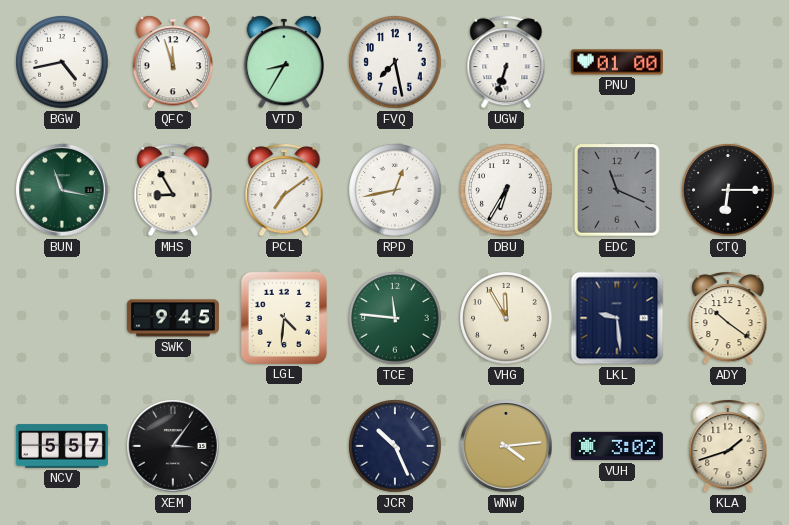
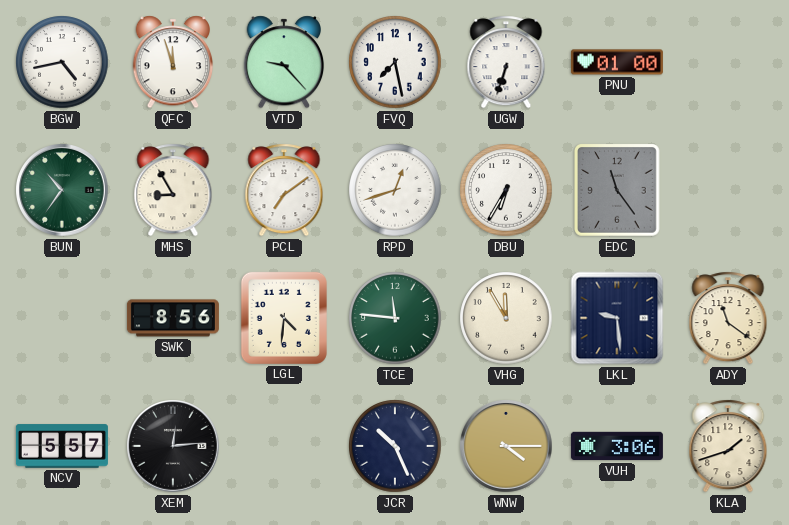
VTD: 8:35 -> 9:23
BUN: 11:17 -> 10:36
RPD: 12:43 -> 12:42
EDC: 11:19 -> 11:24
CTQ: 6:15 -> none
SWK: 9:45 -> 8:56
ADY: 10:21 -> 11:21
XEM: 3:06 -> 12:14
WNW: 4:14 -> 4:15
VUH: 3:02 -> 3:06
